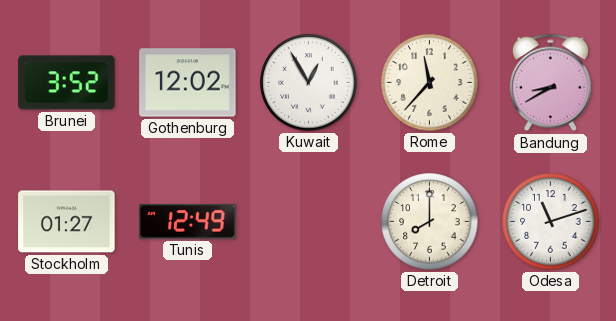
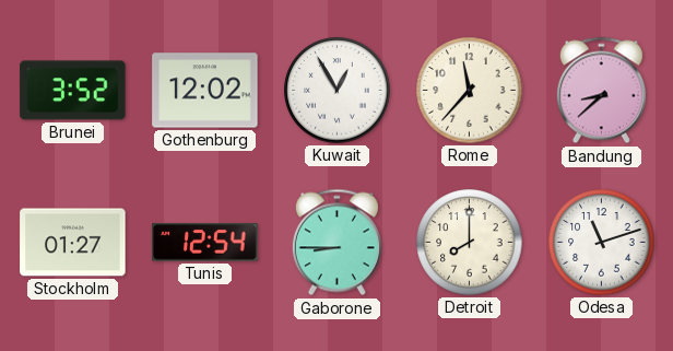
Bandung: 8:40 -> 8:38
Tunis: 12:49 -> 12:54
Gaborone: none -> 8:45
